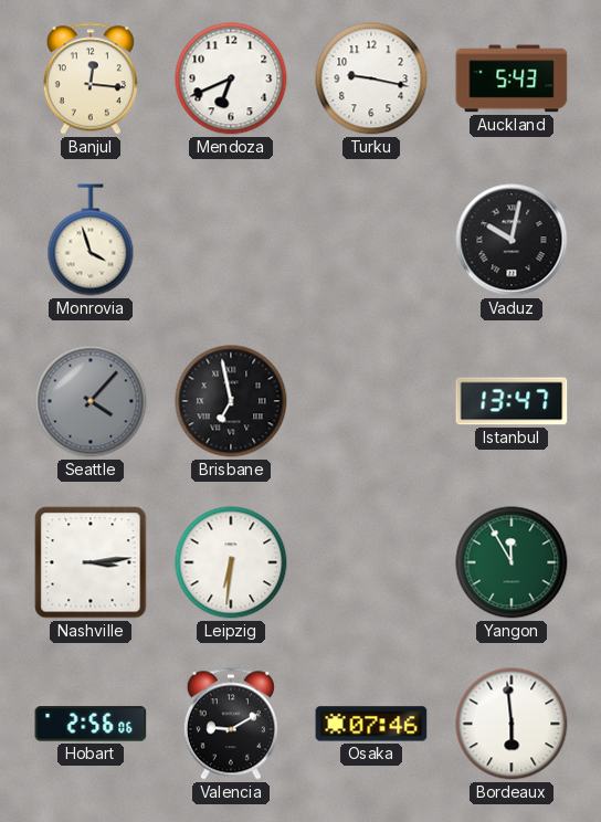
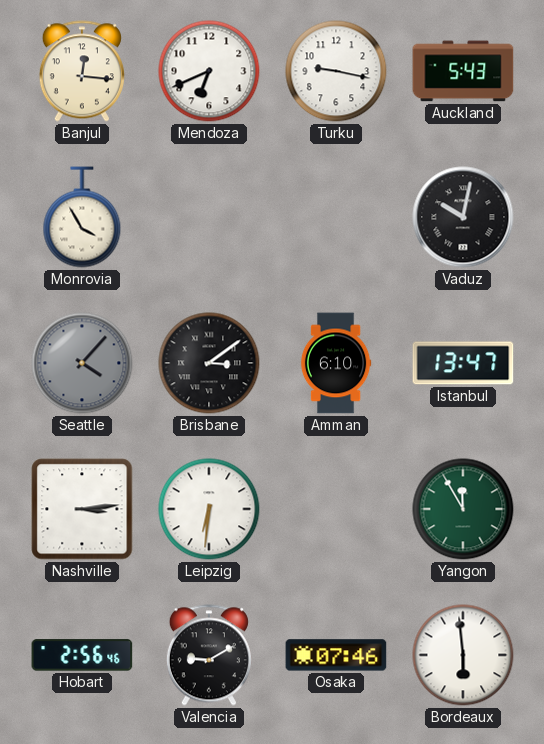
Monrovia: 3:57 -> 3:55
Brisbane: 6:58 -> 3:09
Amman: none -> 6:10
Hobart: 2:56:06 -> 2:56:46
